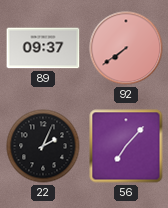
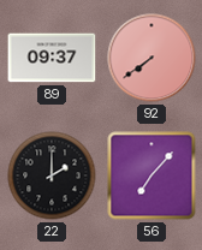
22: 2:04 -> 2:00
